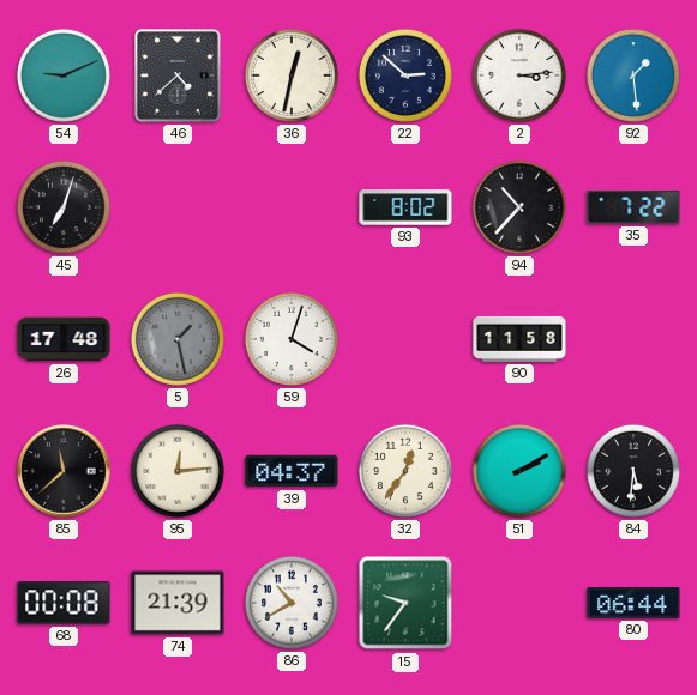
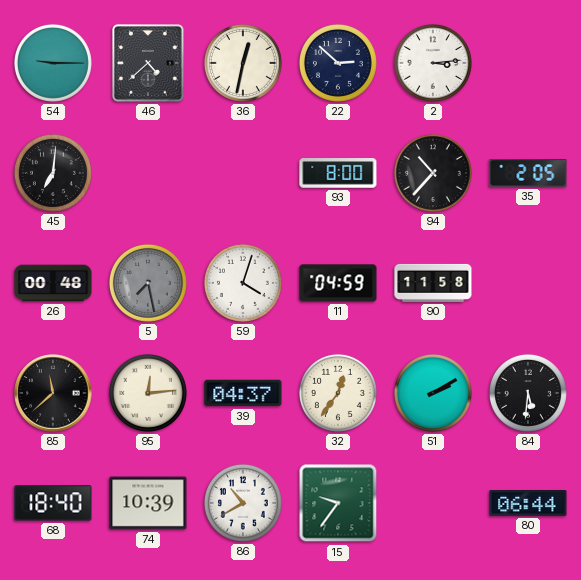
54: 9:11 -> 9:15
92: 1:29 -> none
45: 7:03 -> 7:01
93: 8:02 -> 8:00
35: 7:22 -> 2:05
26: 17:48 -> 00:48
5: 1:28 -> 7:28
11: none -> 04:59
68: 00:08 -> 18:40
74: 21:39 -> 10:39
